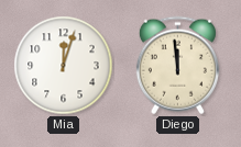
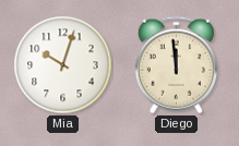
Mia: 12:03 -> 10:03
